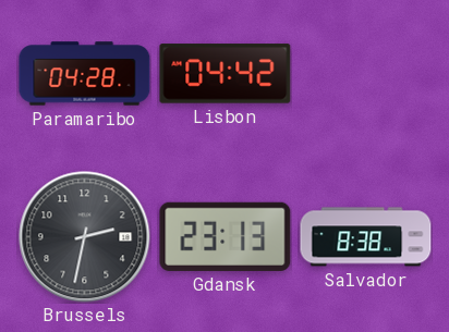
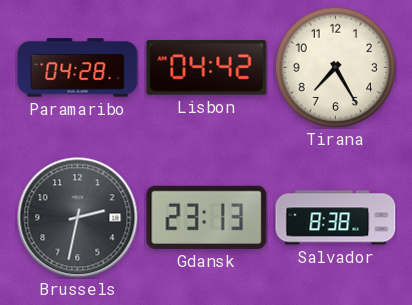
Tirana: none -> 7:25
